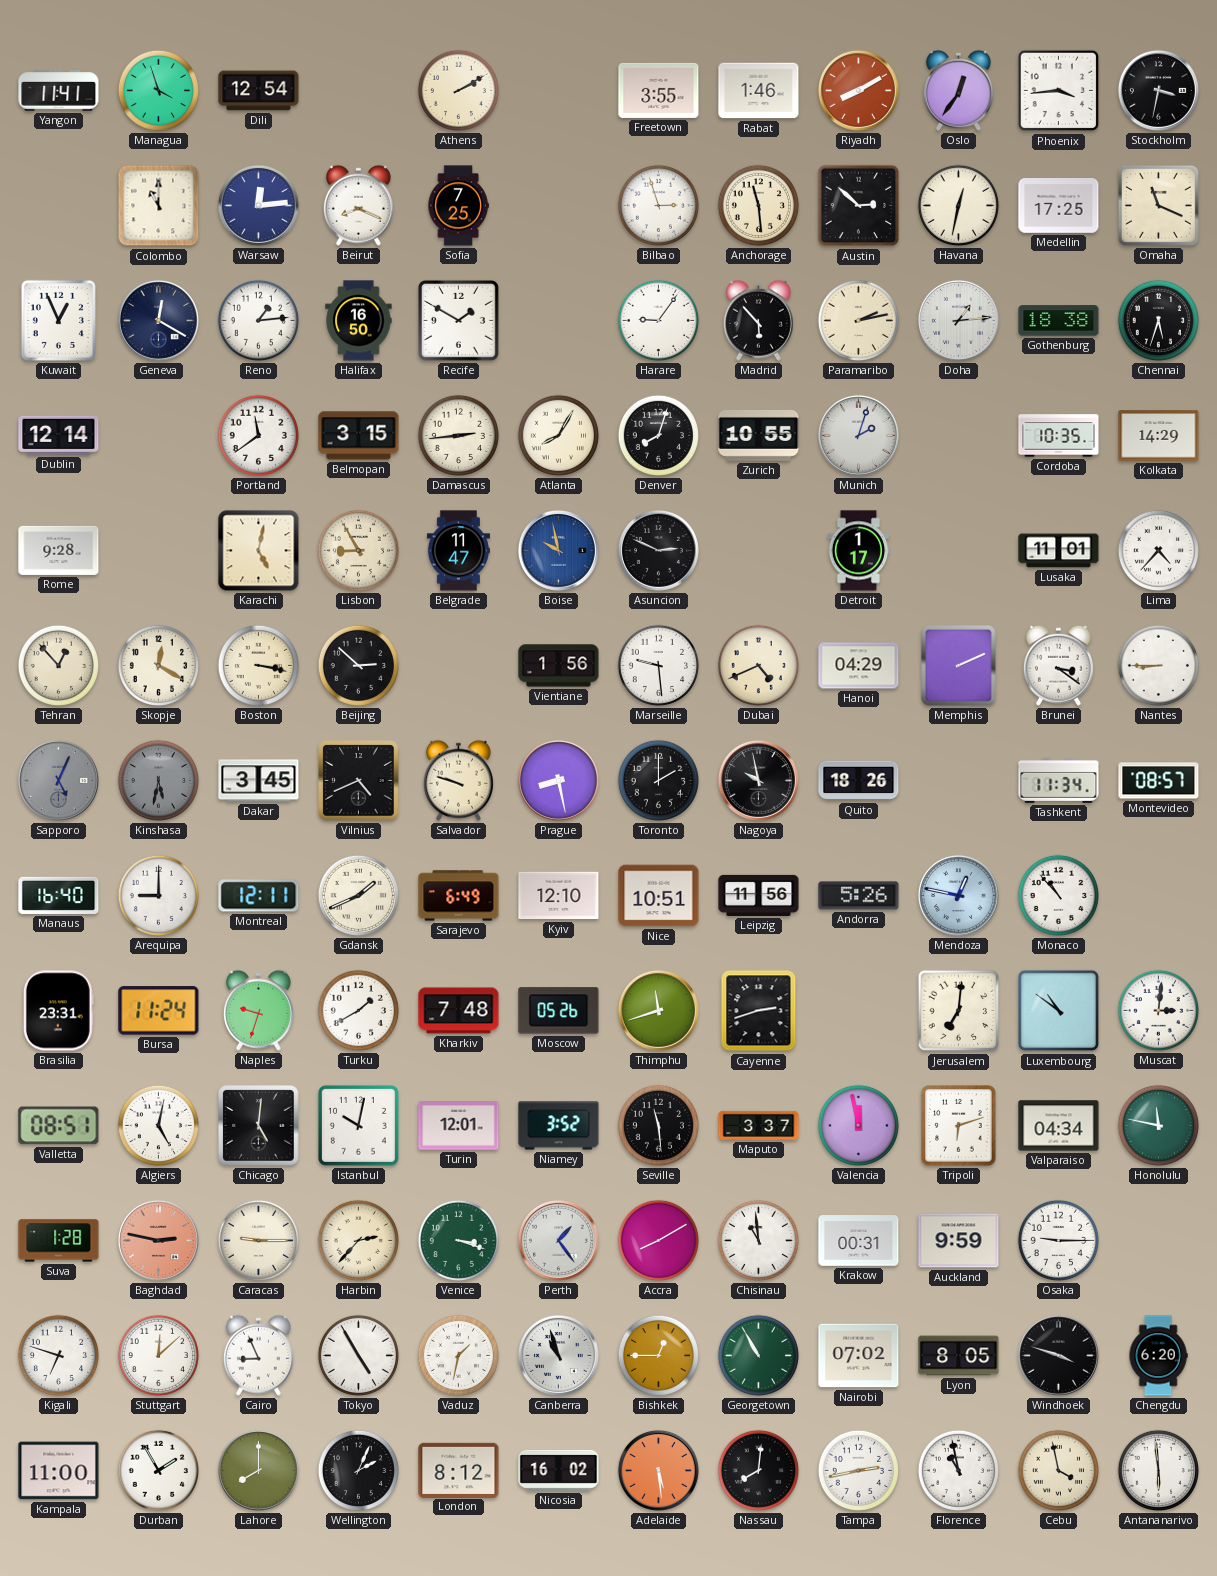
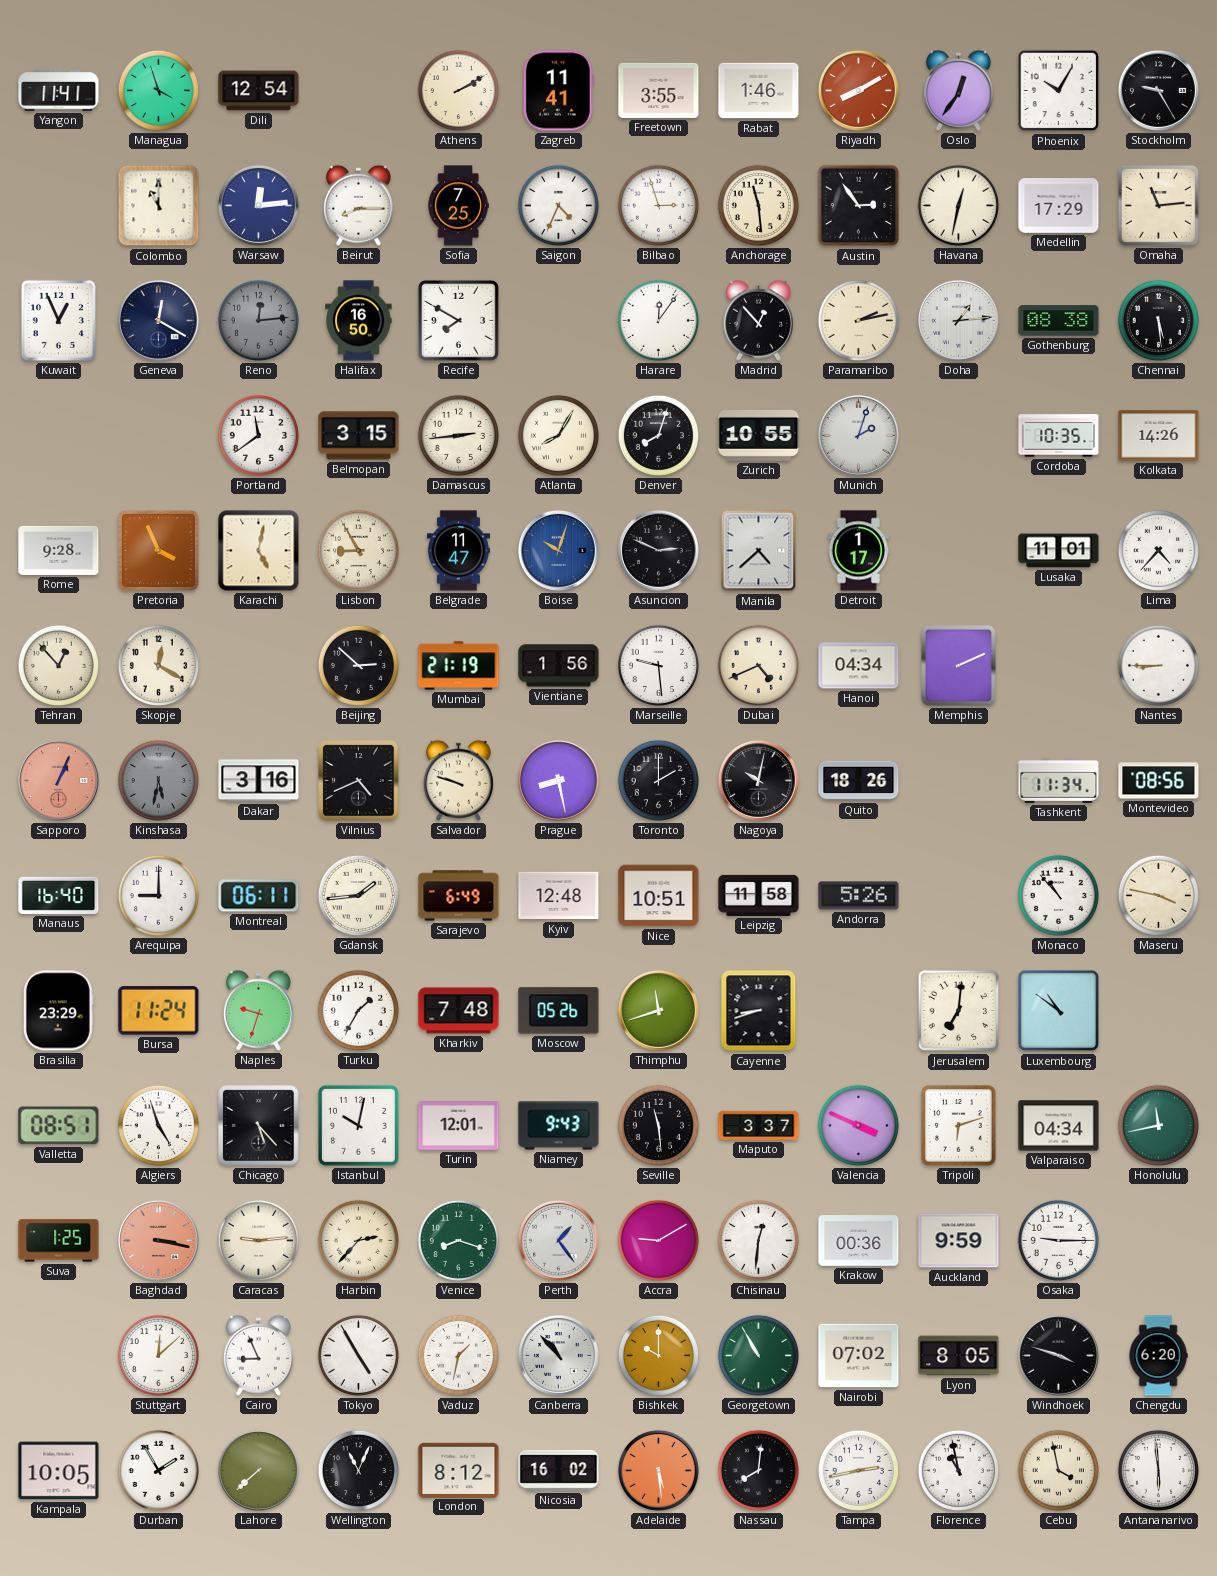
Zagreb: none -> 11:41
Phoenix: 3:44 -> 10:05
Stockholm: 3:32 -> 9:25
Beirut: 8:19 -> 8:15
Saigon: none -> 4:34
Austin: 2:52 -> 2:54
Medellin: 17:25 -> 17:29
Omaha: 11:19 -> 11:14
Reno: 1:14 -> 12:14
Reno dial: white -> grey
Recife: 1:50 -> 7:50
Harare: 9:06 -> 12:06
Madrid: 5:53 -> 12:53
Gothenburg: 18:38 -> 08:38
Chennai: 5:33 -> 5:29
Dublin: 12:14 -> none
Kolkata: 14:29 -> 14:26
Pretoria: none -> 3:56
Boise: 9:58 -> 10:03
Manila: none -> 4:38
Boston: 3:17 -> none
Mumbai: none -> 21:19
Hanoi: 04:29 -> 04:34
Brunei: 3:21 -> none
Sapporo: 5:04 -> 1:04
Sapporo dial: grey -> salmon
Dakar: 3:45 -> 3:16
Nagoya: 9:58 -> 10:02
Montevideo: 08:57 -> 08:56
Montreal: 12:11 -> 06:11
Gdansk: 1:41 -> 1:44
Kyiv: 12:10 -> 12:48
Leipzig: 11:56 -> 11:58
Mendoza: 12:47 -> none
Maseru: none -> 3:47
Brasilia: 23:31 -> 23:29
Turku: 1:40 -> 1:35
Cayenne: 2:42 -> 8:42
Muscat: 3:01 -> none
Algiers: 5:02 -> 4:57
Chicago: 5:01 -> 5:23
Niamey: 3:52 -> 9:43
Valencia: 11:58 -> 3:49
Honolulu: 11:47 -> 11:43
Suva: 1:28 -> 1:25
Baghdad: 2:47 -> 3:17
Caracas: 9:15 -> 9:14
Venice: 3:18 -> 8:18
Accra: 8:10 -> 9:10
Chisinau: 10:59 -> 12:31
Krakow: 00:31 -> 00:36
Kigali: 6:48 -> none
Canberra: 10:57 -> 10:53
Bishkek: 12:45 -> 10:00
Kampala: 11:00 -> 10:05
Lahore: 8:00 -> 7:38
Wellington: 2:04 -> 11:04
